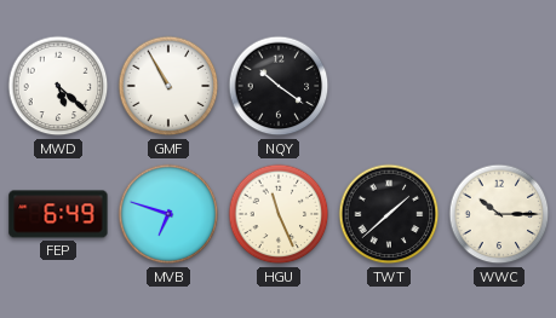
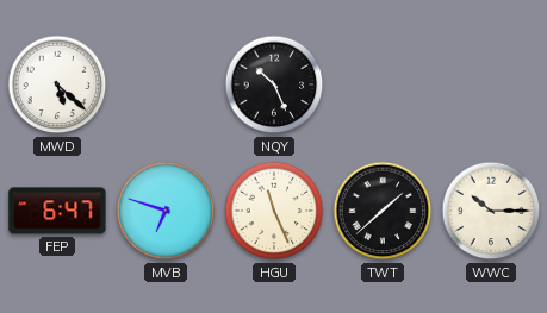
GMF: 10:55 -> none
NQY: 10:21 -> 10:26
FEP: 6:49 -> 6:47
